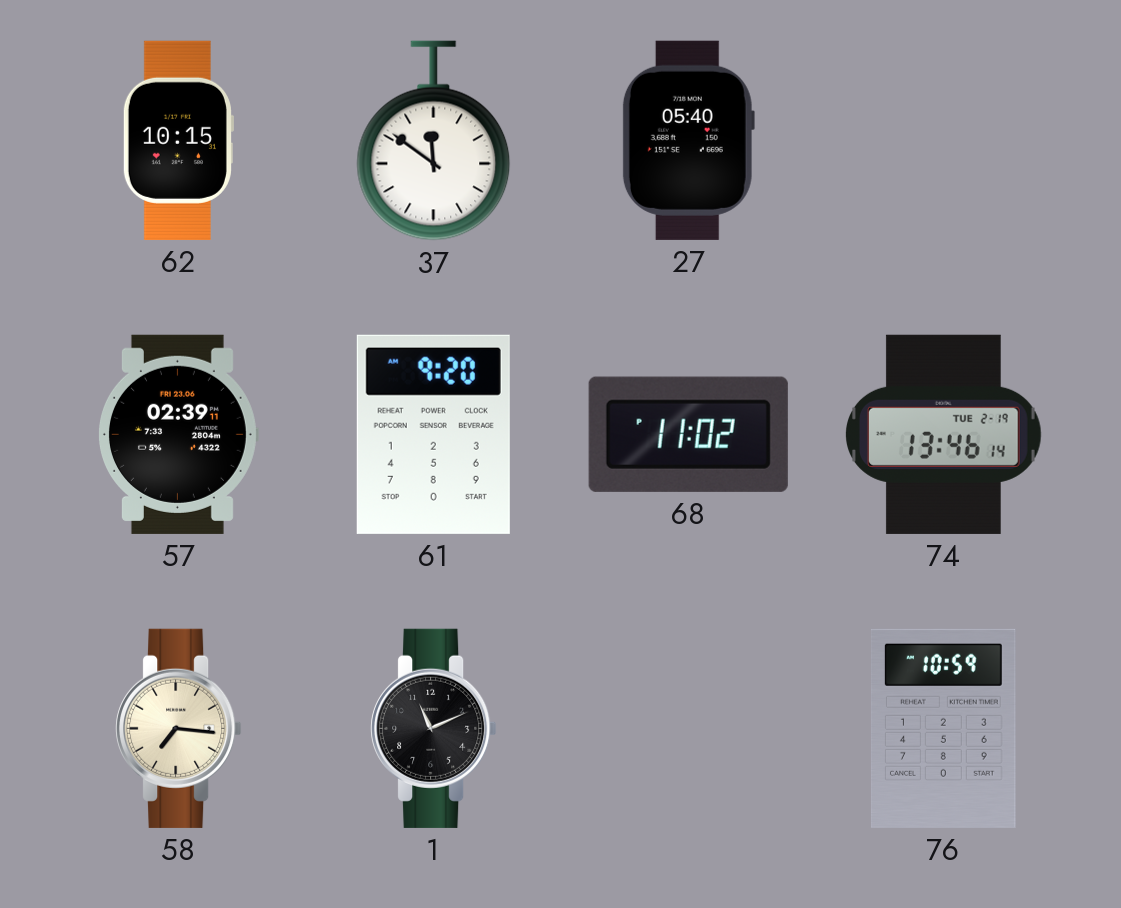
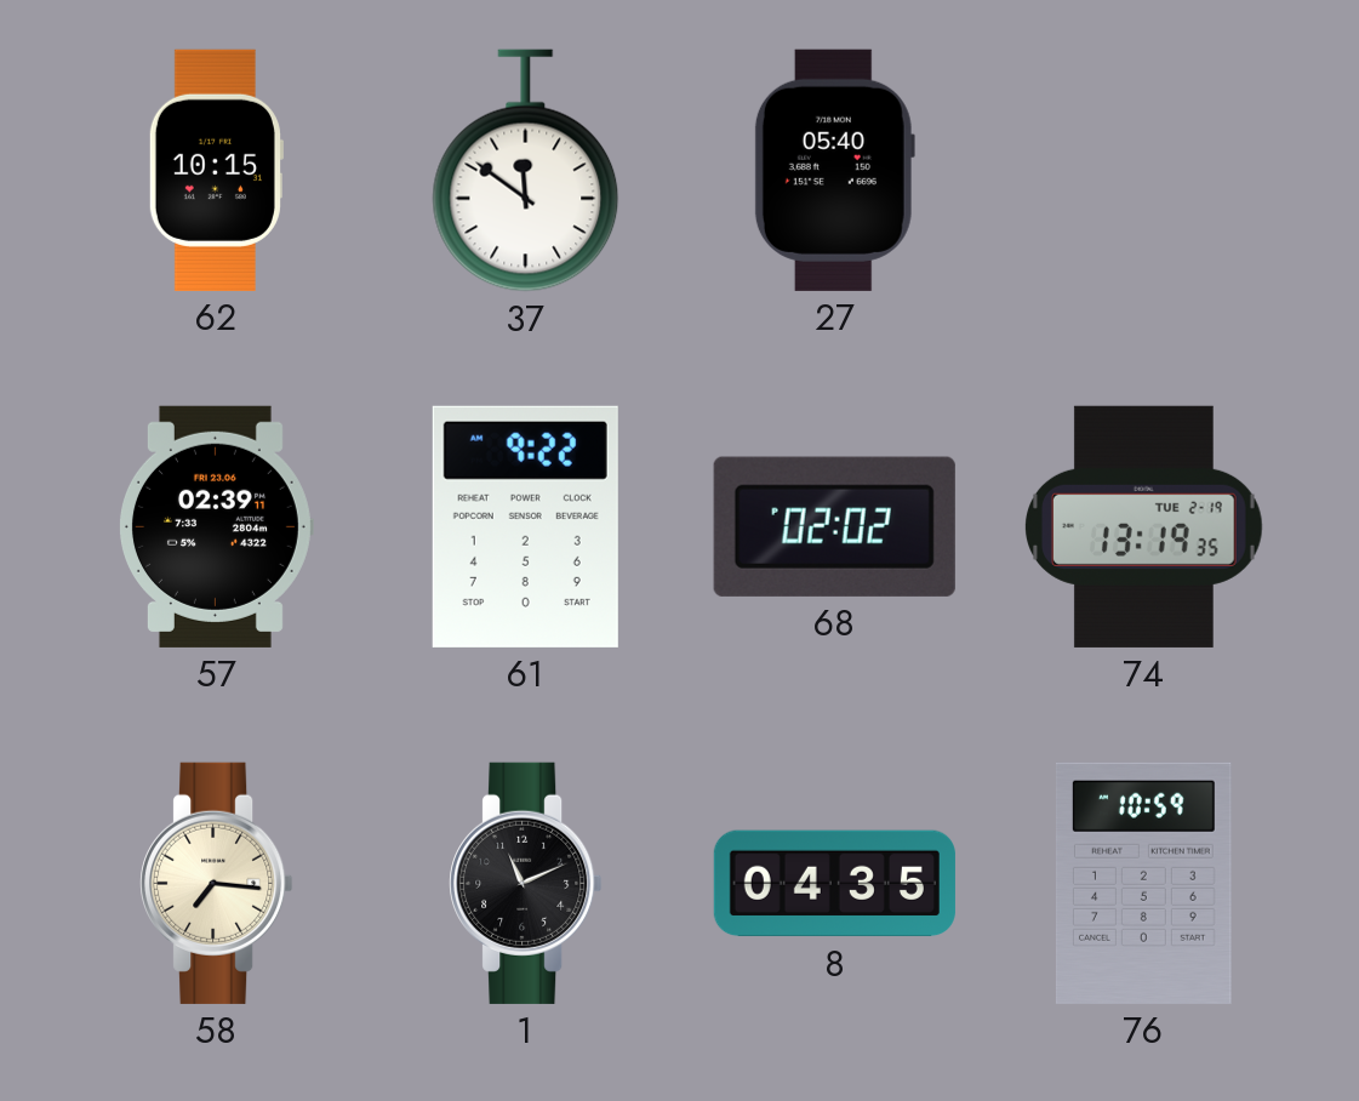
61: 9:20 -> 9:22
68: 11:02 -> 02:02
74: 13:46 -> 13:19
8: none -> 04:35
